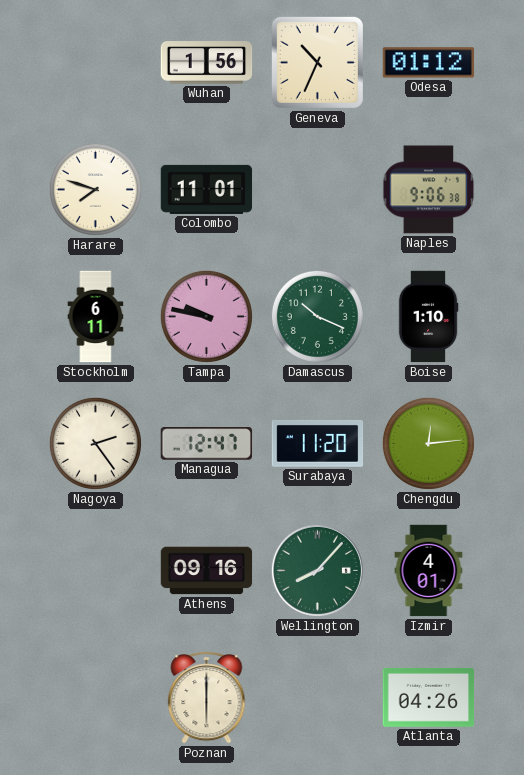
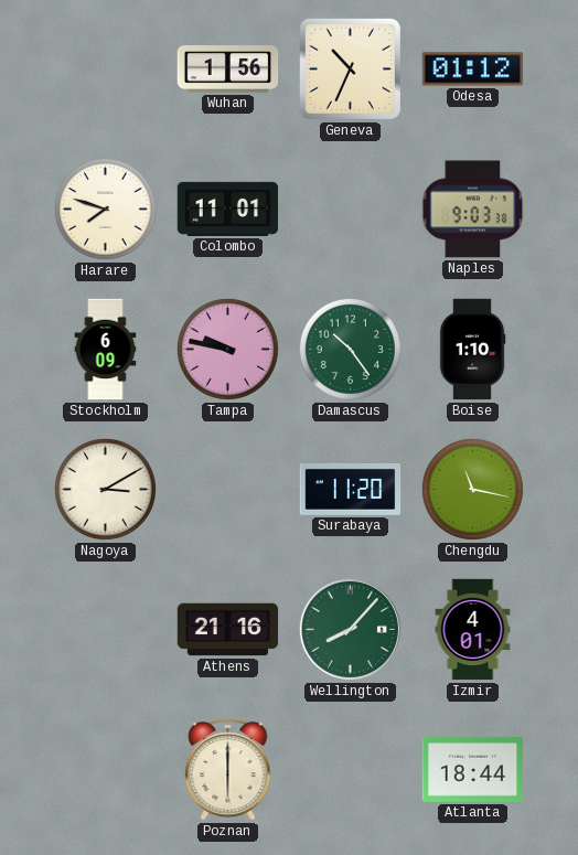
Naples: 9:06 -> 9:03
Stockholm: 6:11 -> 6:09
Damascus: 10:19 -> 10:24
Nagoya: 2:24 -> 3:10
Managua: 12:47 -> none
Chengdu: 12:14 -> 11:17
Athens: 09:16 -> 21:16
Atlanta: 04:26 -> 18:44
